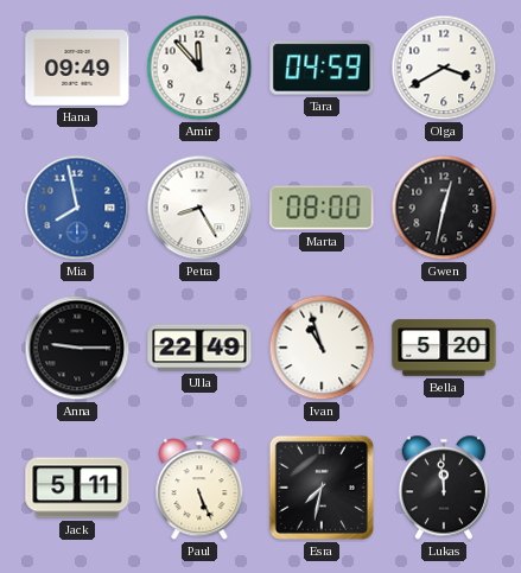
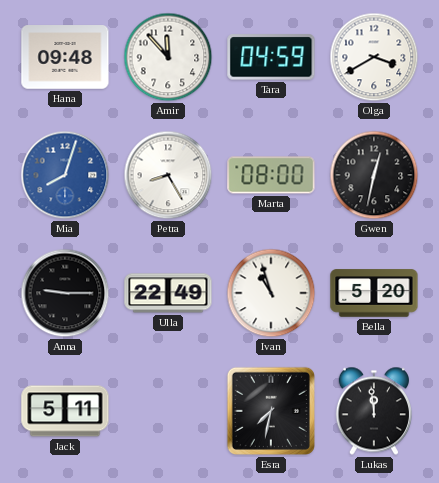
Hana: 09:49 -> 09:48
Mia: 7:58 -> 8:03
Paul: 5:26 -> none
